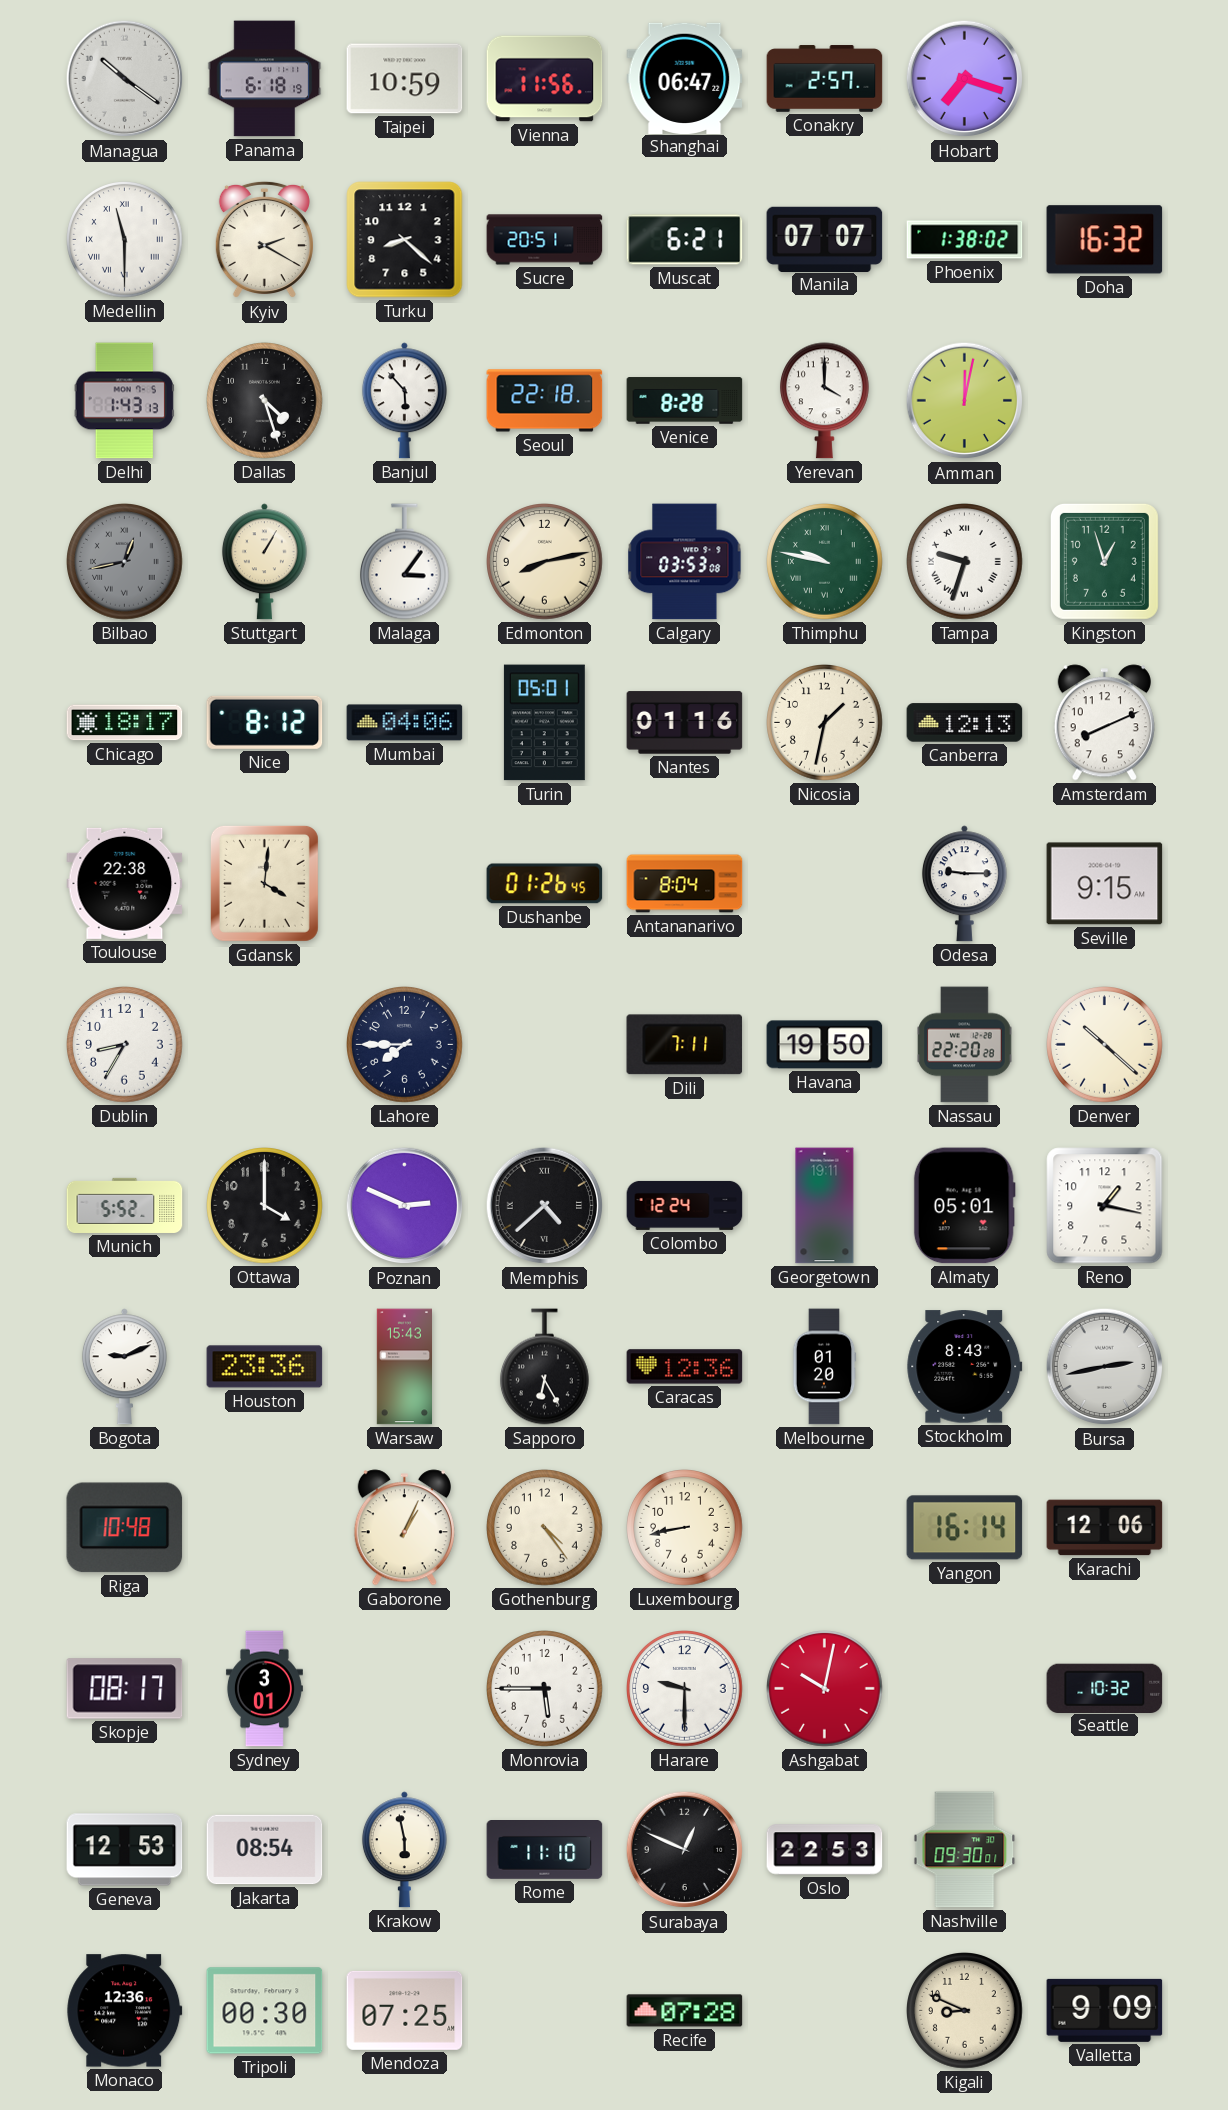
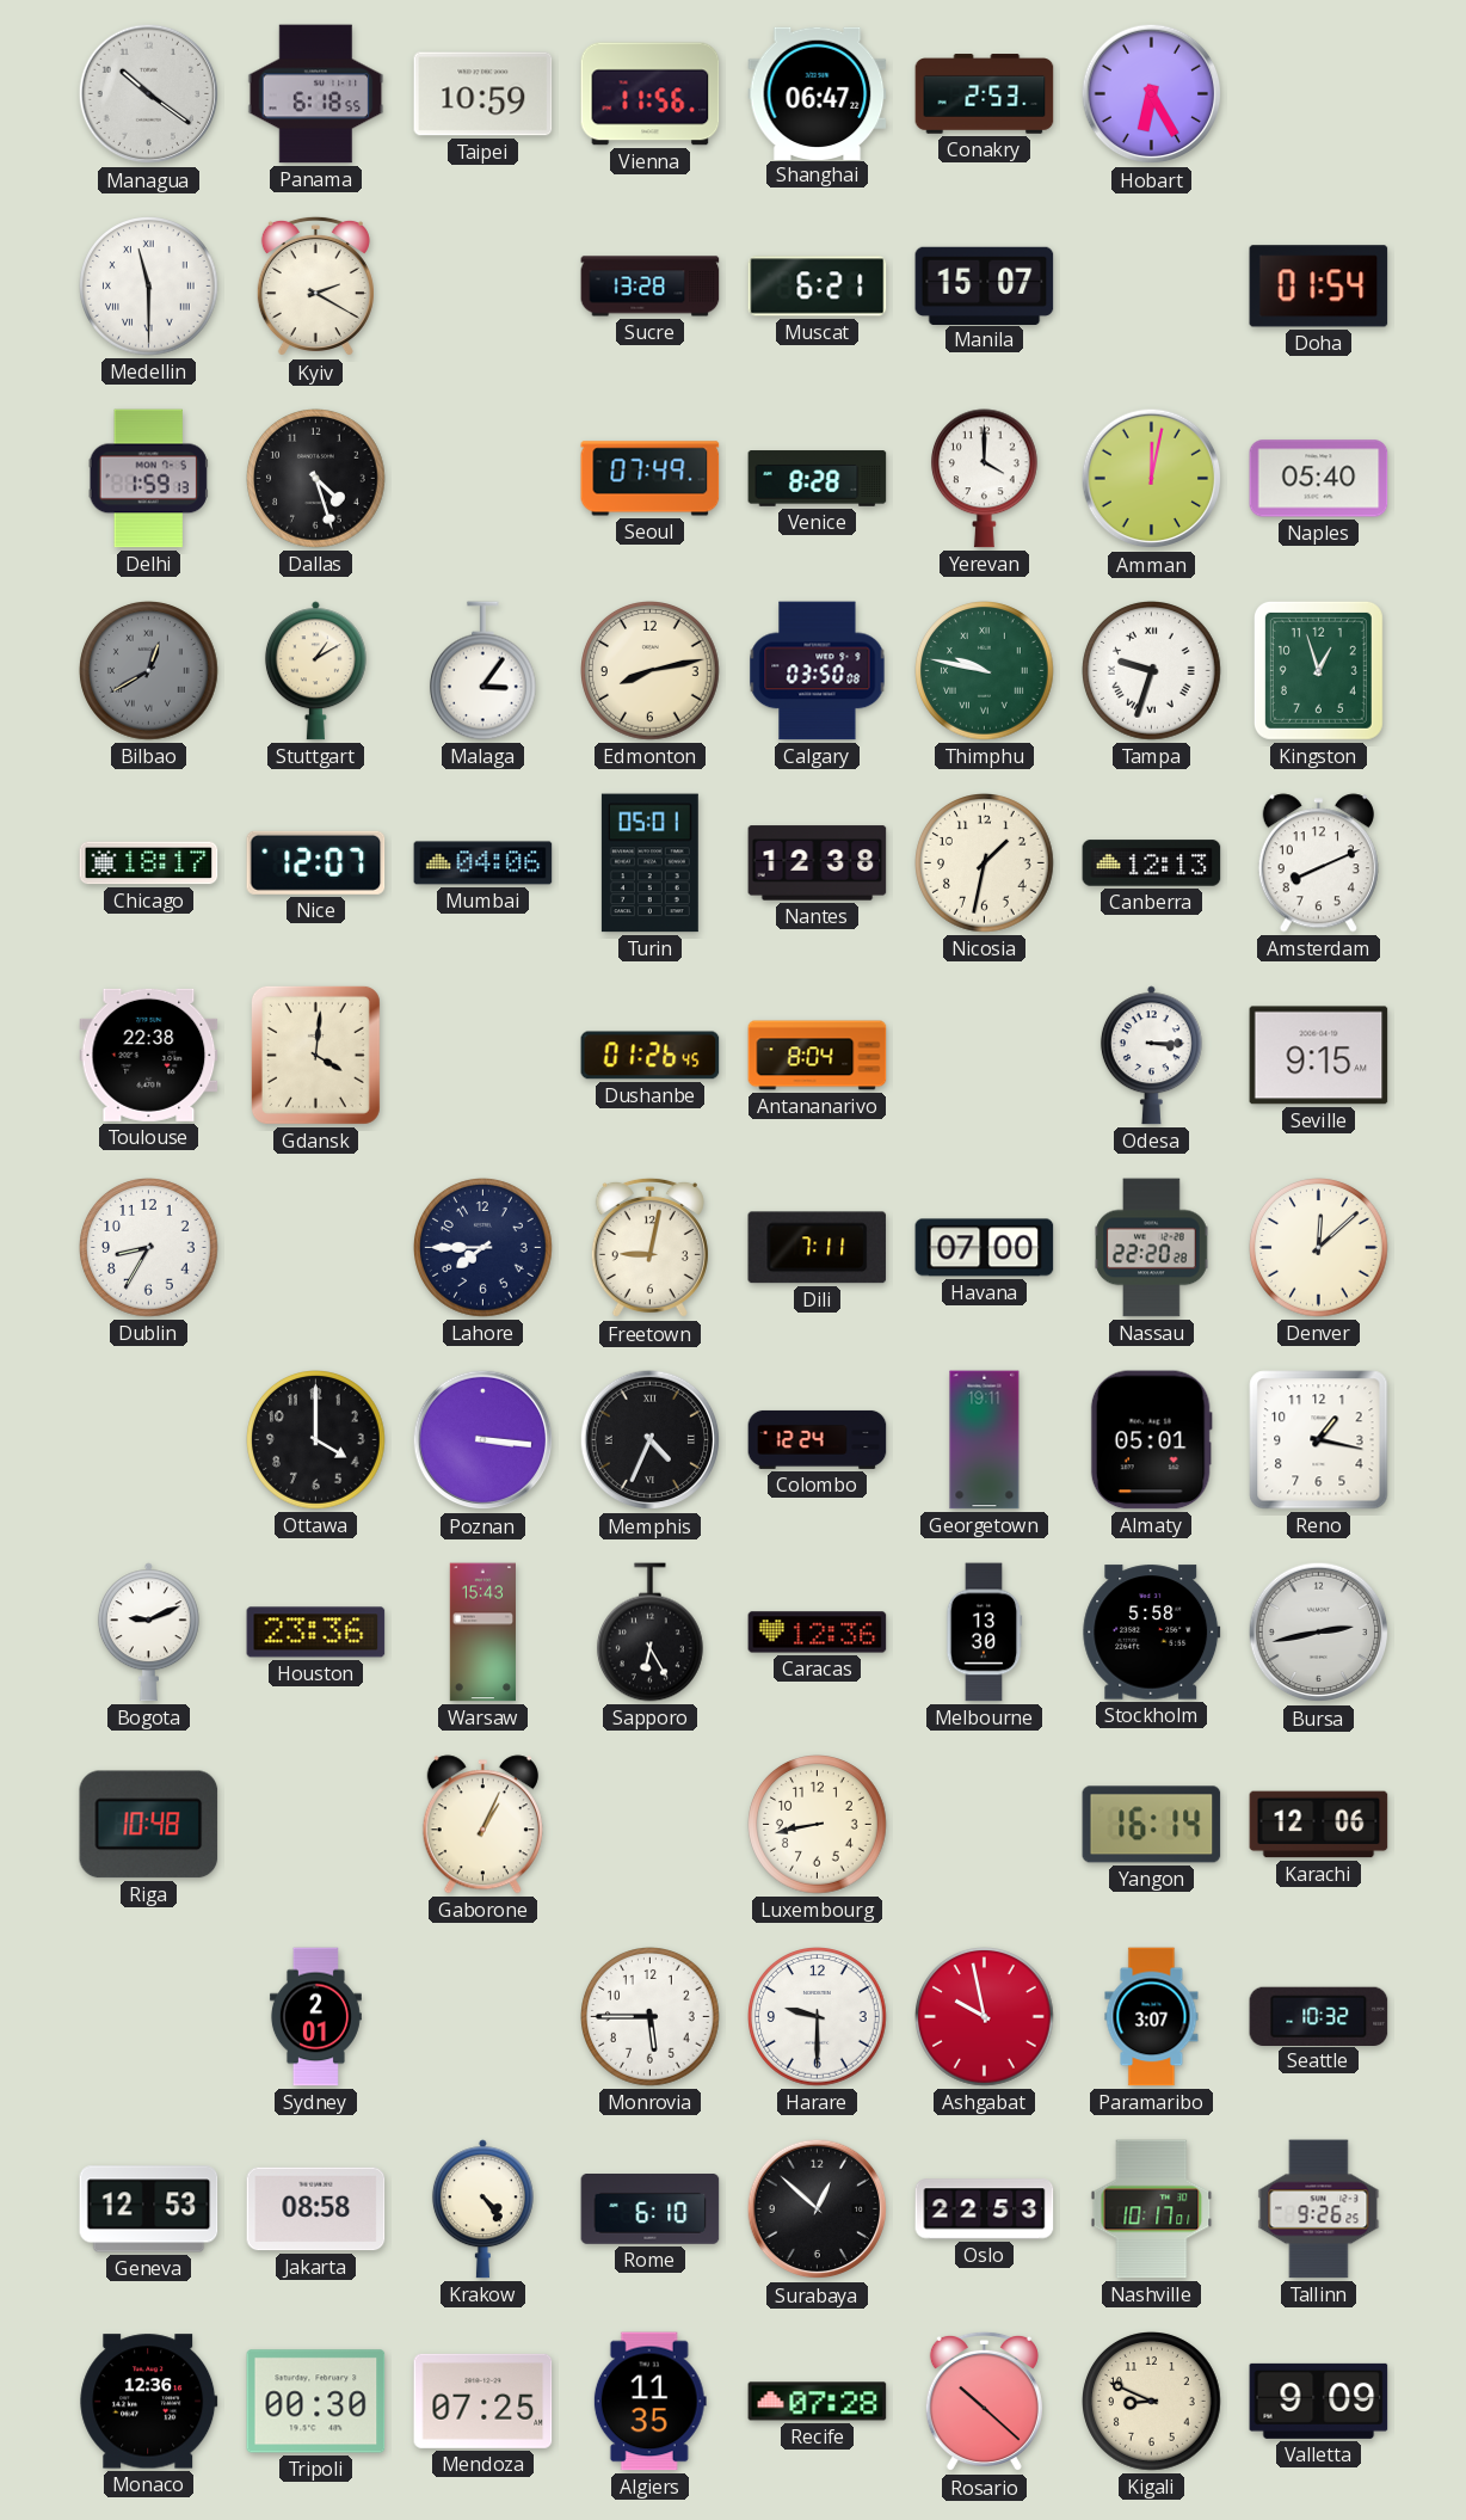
Panama: 6:18:19 -> 6:18:55
Conakry: 2:57 -> 2:53
Hobart: 7:18 -> 6:25
Turku: 8:22 -> none
Sucre: 20:51 -> 13:28
Manila: 07:07 -> 15:07
Phoenix: 1:38 -> none
Doha: 16:32 -> 01:54
Delhi: 1:43 -> 1:59
Banjul: 5:53 -> none
Seoul: 22:18 -> 07:49
Naples: none -> 05:40
Bilbao: 12:43 -> 12:40
Stuttgart: 1:05 -> 1:10
Calgary: 03:53 -> 03:50
Nice: 8:12 -> 12:07
Nantes: 01:16 -> 12:38
Odesa: 9:15 -> 3:15
Freetown: none -> 9:02
Havana: 19:50 -> 07:00
Denver: 10:22 -> 12:08
Munich: 5:52 -> none
Poznan: 2:49 -> 3:16
Memphis: 4:38 -> 4:34
Melbourne: 01:20 -> 13:30
Stockholm: 8:43 -> 5:58
Gothenburg: 4:24 -> none
Skopje: 08:17 -> none
Sydney: 3:01 -> 2:01
Ashgabat: 10:02 -> 9:58
Paramaribo: none -> 3:07
Jakarta: 08:54 -> 08:58
Krakow: 5:58 -> 4:24
Rome: 11:10 -> 6:10
Surabaya: 12:49 -> 12:52
Nashville: 09:30 -> 10:17
Tallinn: none -> 9:26
Algiers: none -> 11:35
Rosario: none -> 10:22
